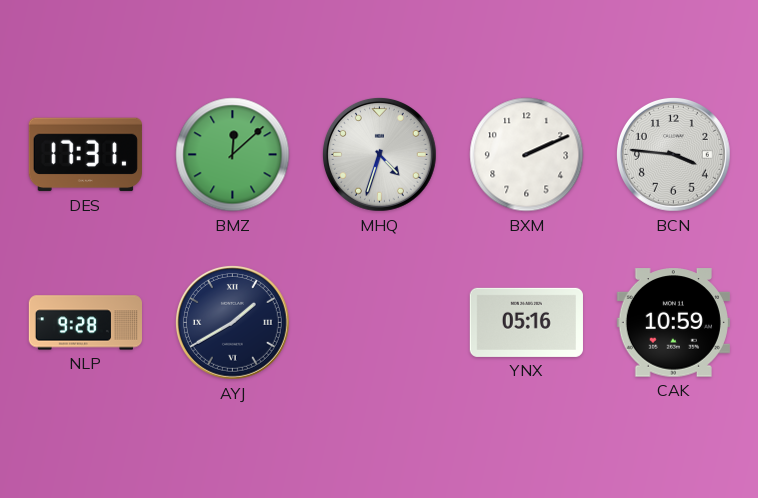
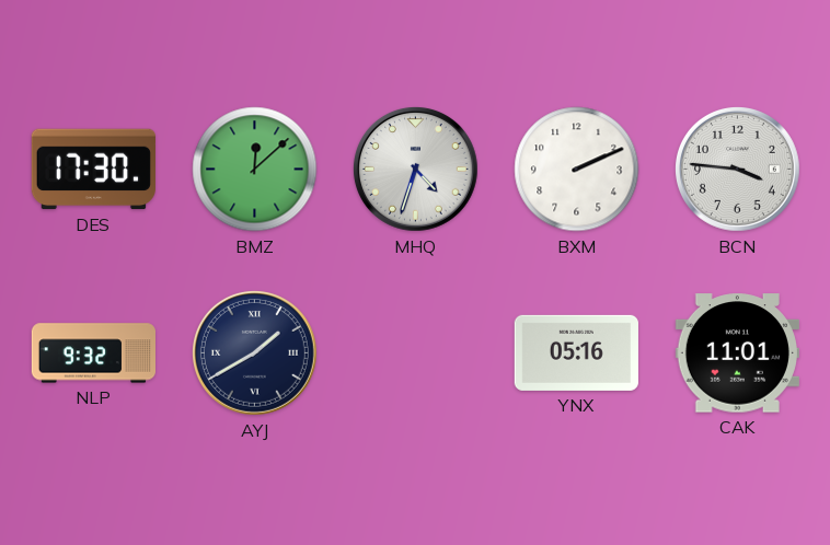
DES: 17:31 -> 17:30
NLP: 9:28 -> 9:32
CAK: 10:59 -> 11:01
